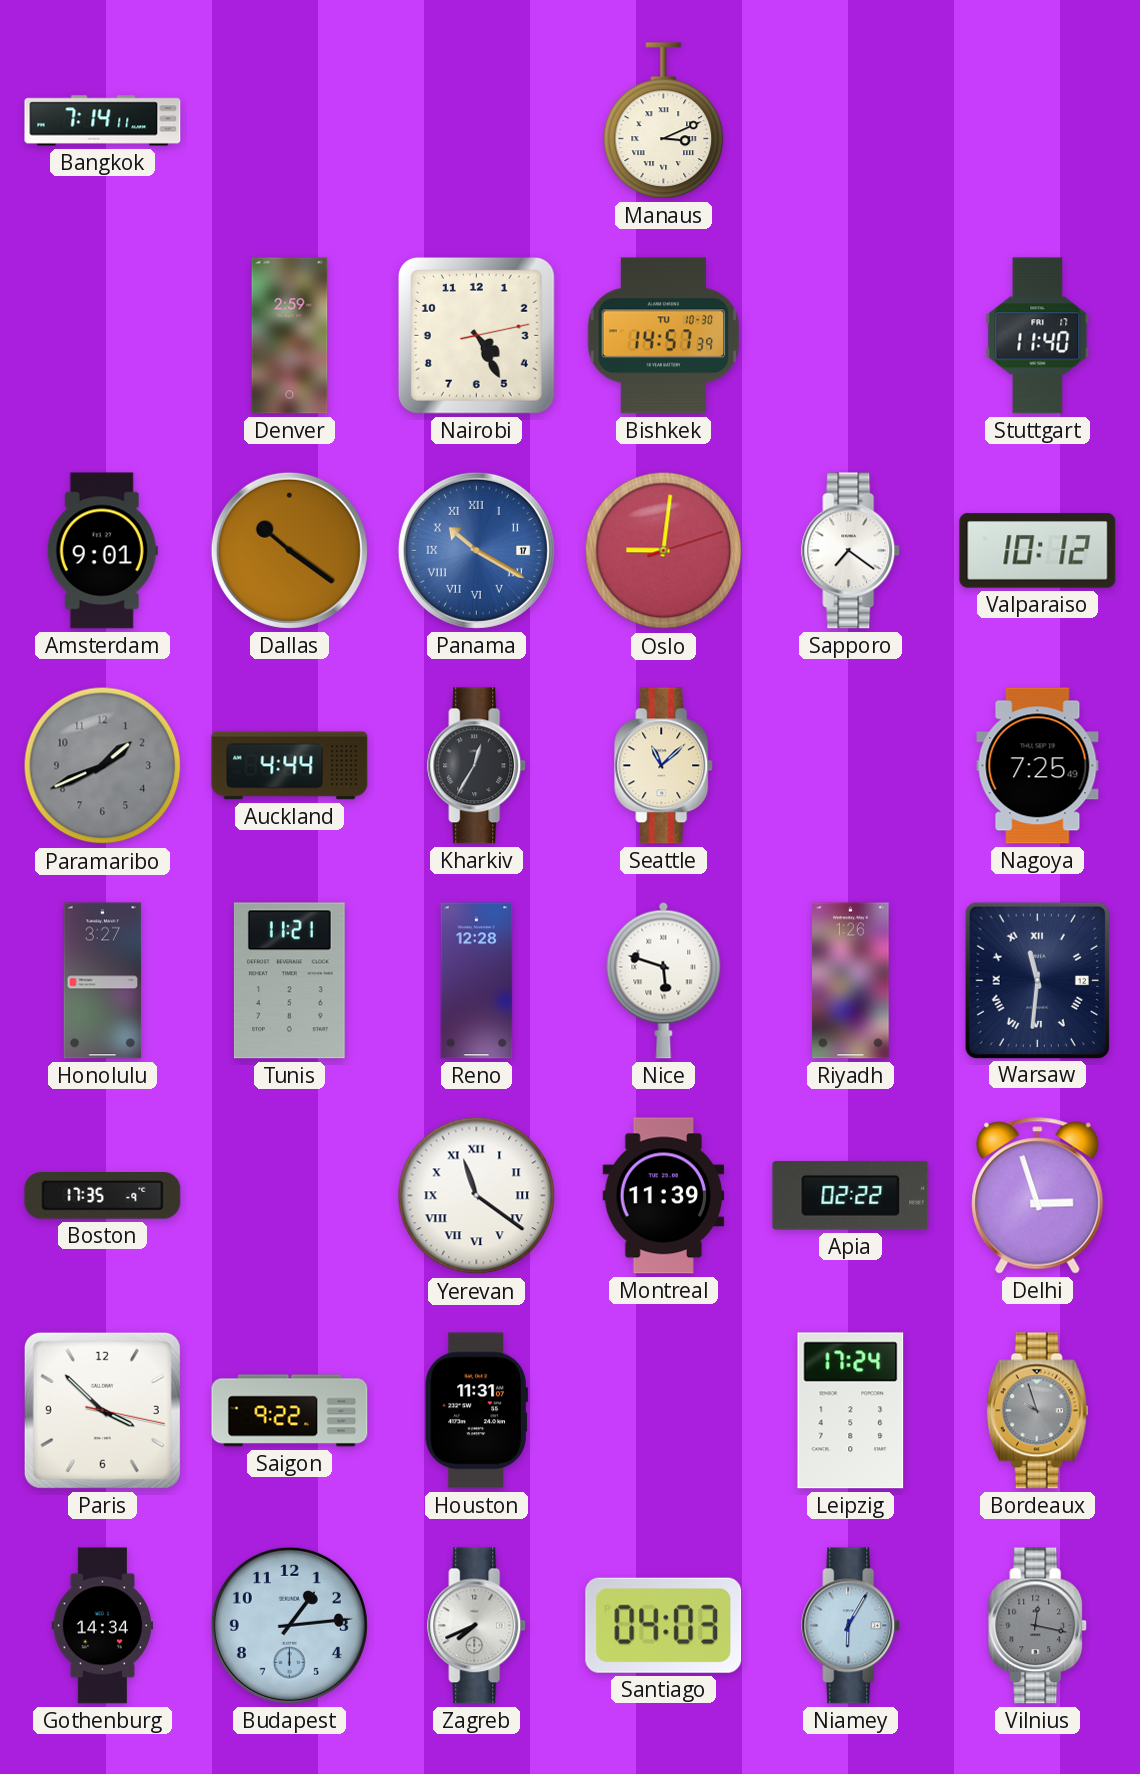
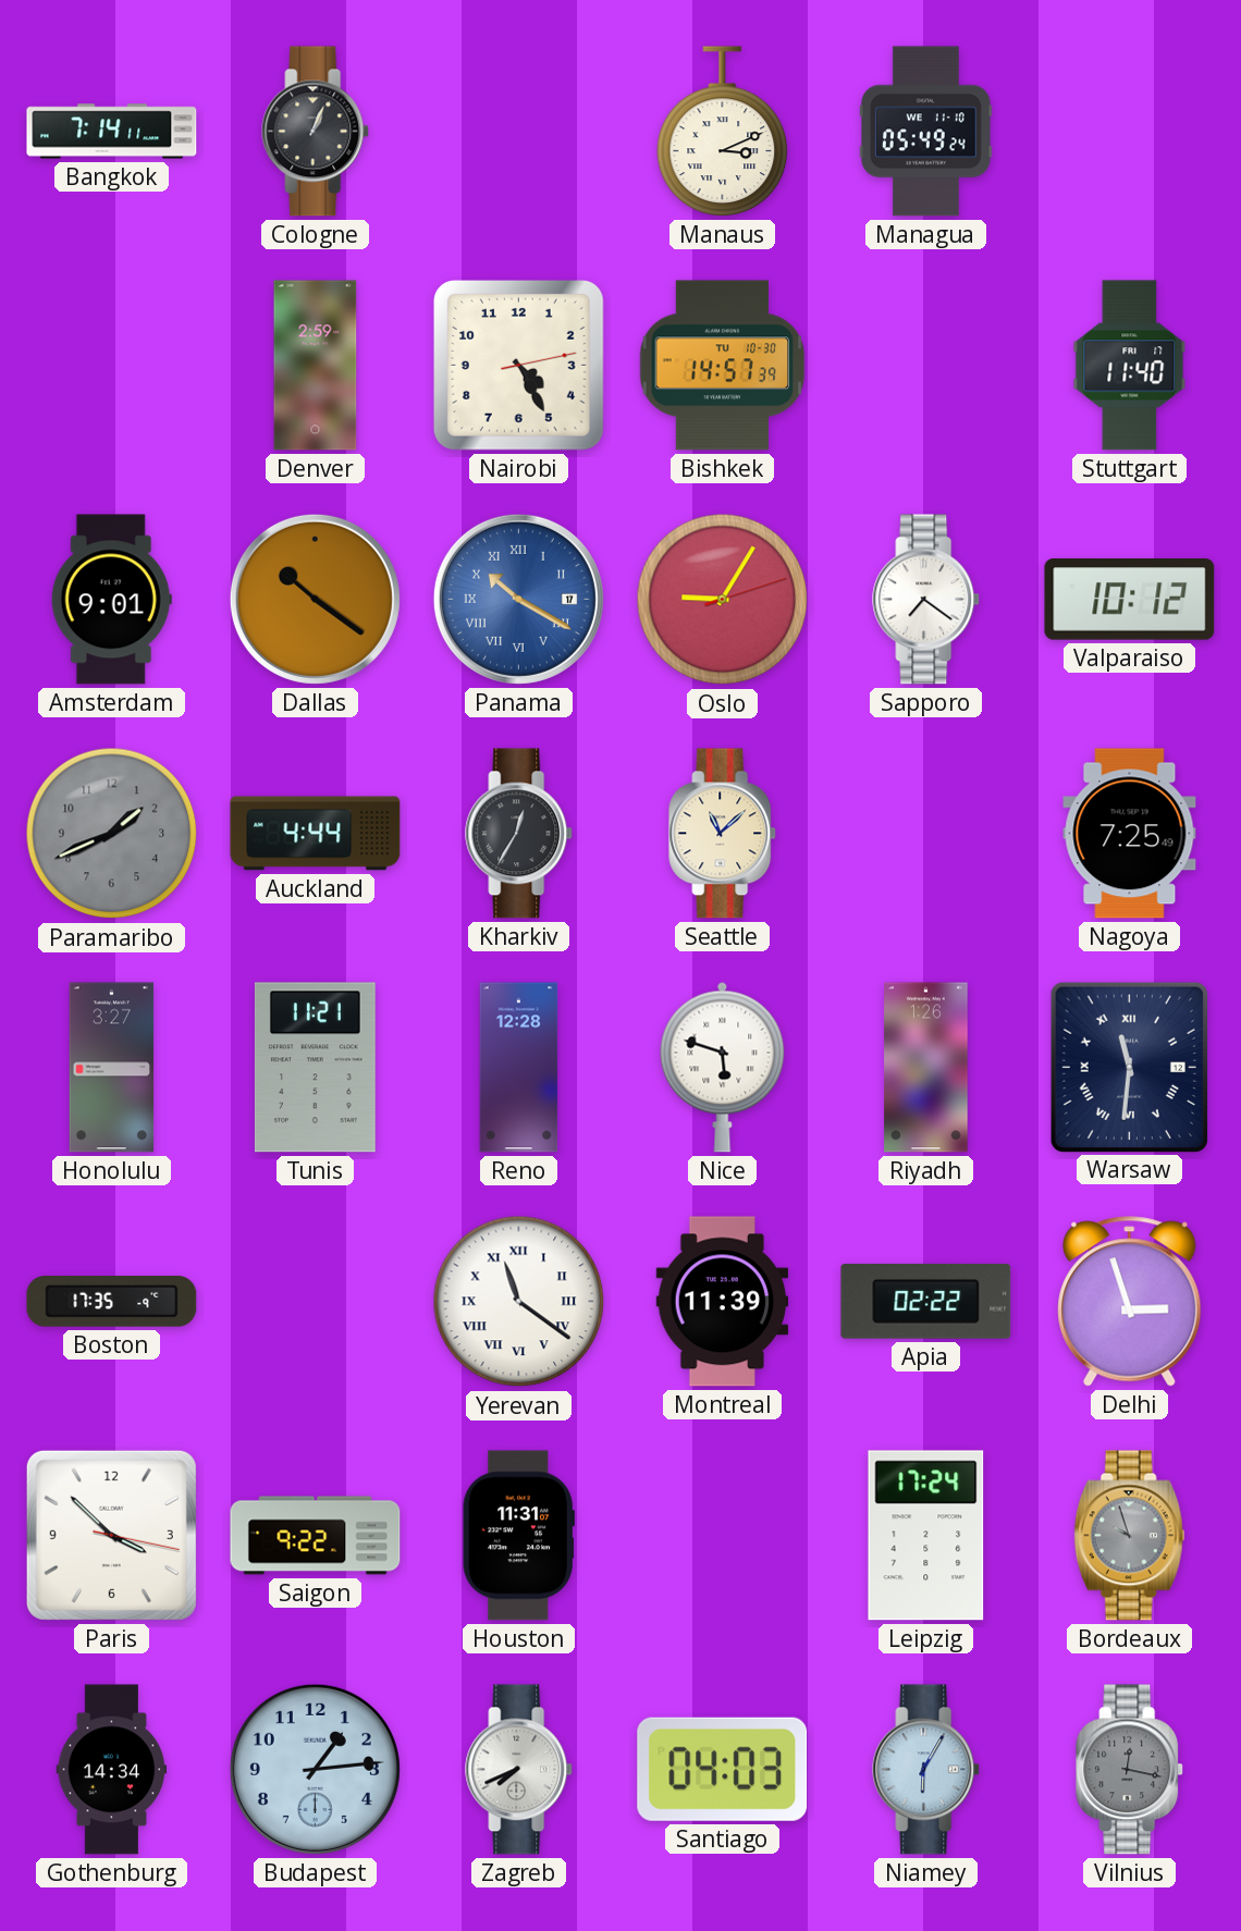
Cologne: none -> 1:04
Managua: none -> 05:49
Oslo: 9:01 -> 9:05
